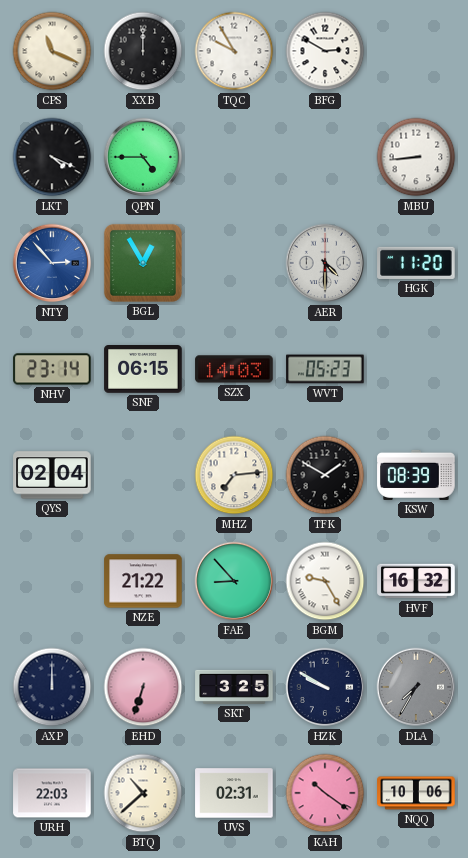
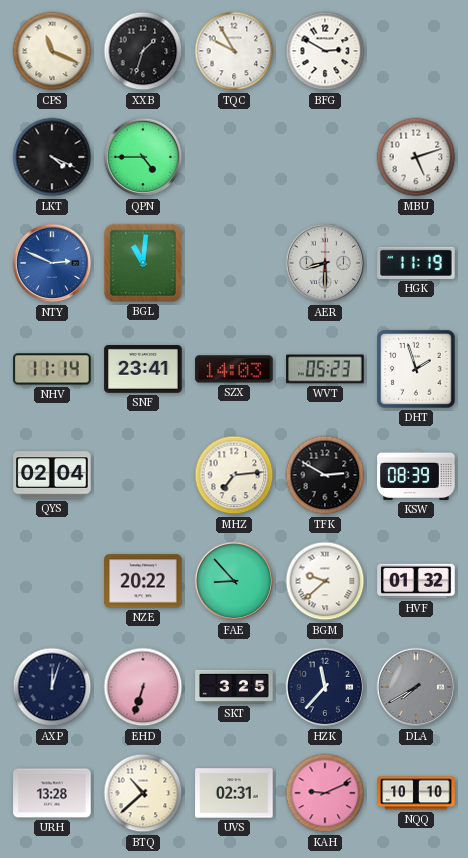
XXB: 12:00 -> 1:33
MBU: 8:44 -> 5:12
NTY: 2:53 -> 2:49
BGL: 12:55 -> 11:01
AER: 4:30 -> 8:30
HGK: 11:20 -> 11:19
NHV: 23:14 -> 11:14
SNF: 06:15 -> 23:41
DHT: none -> 1:57
TFK: 1:50 -> 2:50
NZE: 21:22 -> 20:22
BGM: 9:25 -> 9:38
HVF: 16:32 -> 01:32
AXP: 12:00 -> 12:03
HZK: 9:50 -> 11:37
DLA: 7:35 -> 7:40
URH: 22:03 -> 13:28
KAH: 10:21 -> 9:11
NQQ: 10:06 -> 10:10
